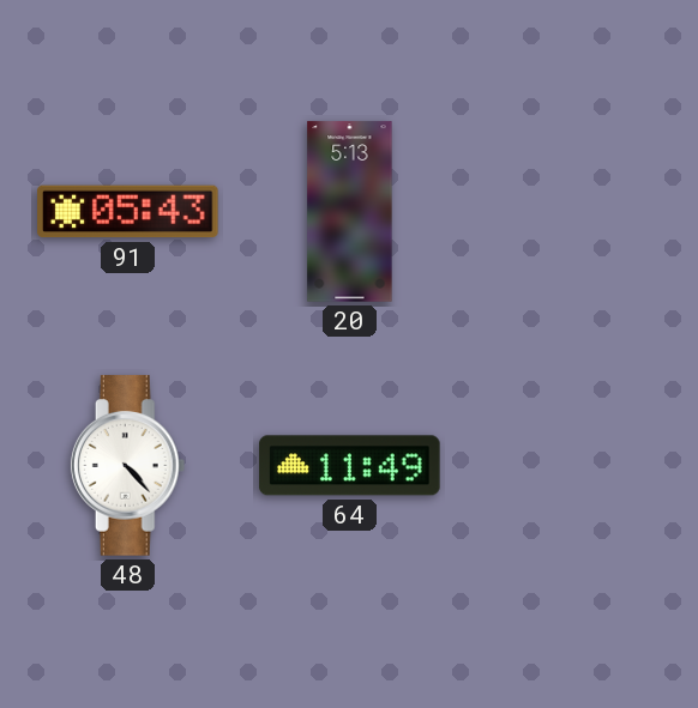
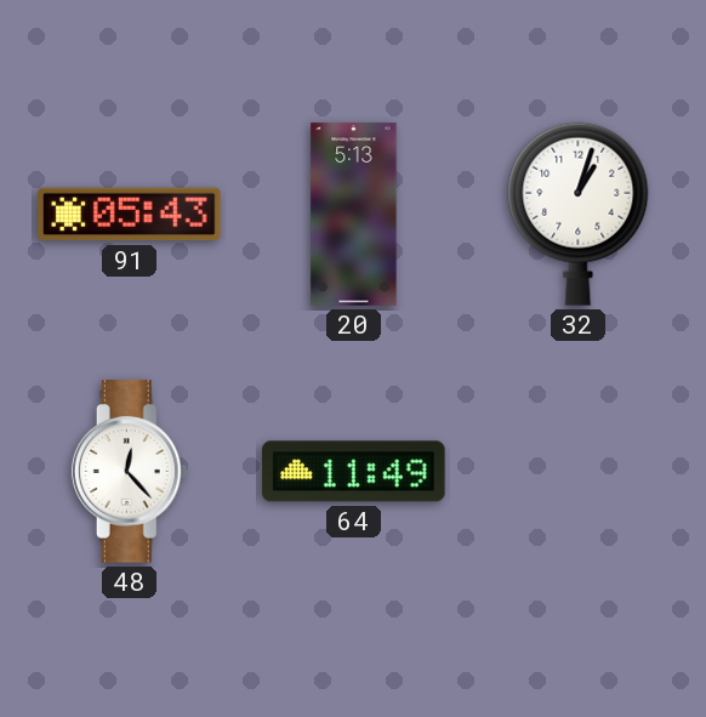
32: none -> 1:03
48: 4:23 -> 12:23
